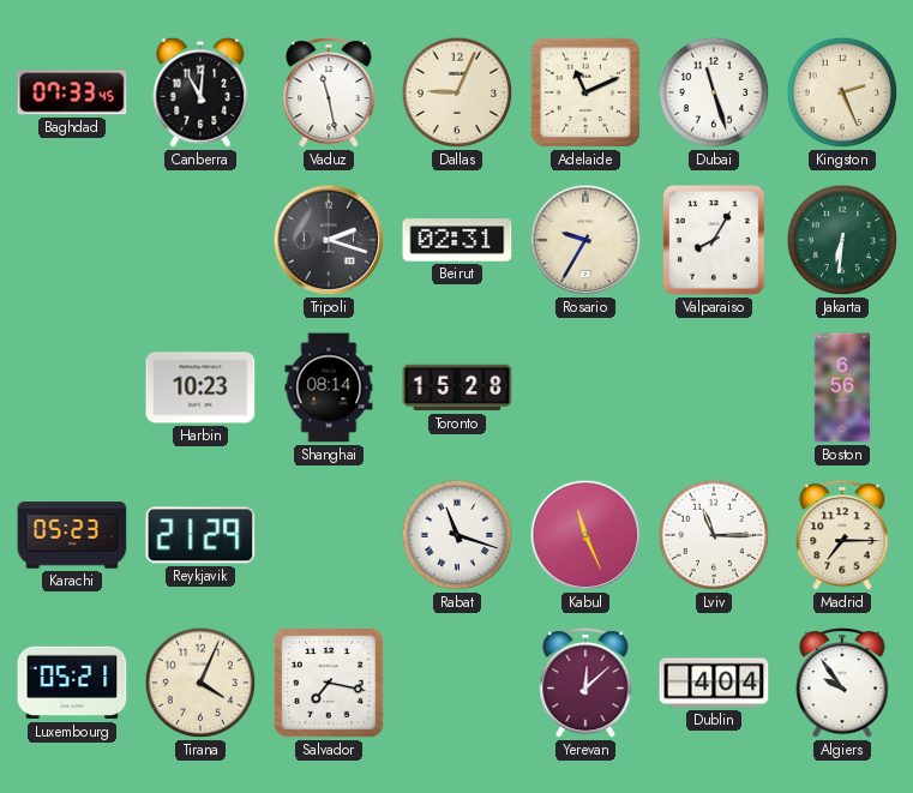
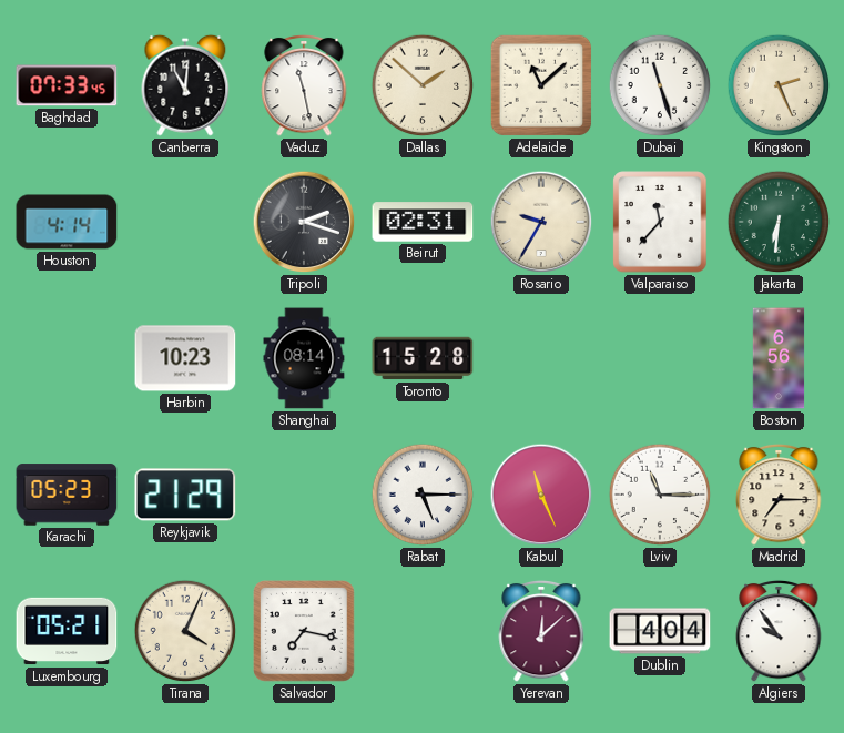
Dallas: 9:04 -> 1:52
Adelaide: 11:11 -> 11:08
Houston: none -> 4:14
Valparaiso: 8:05 -> 11:37
Rabat: 11:18 -> 5:15
